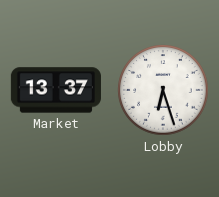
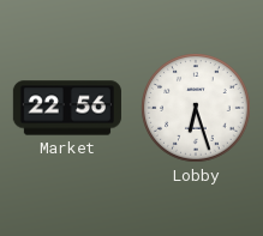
Market: 13:37 -> 22:56
